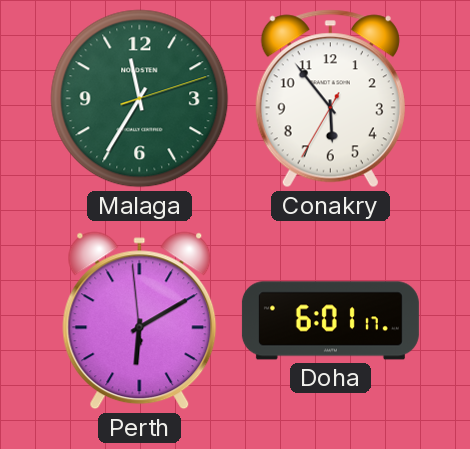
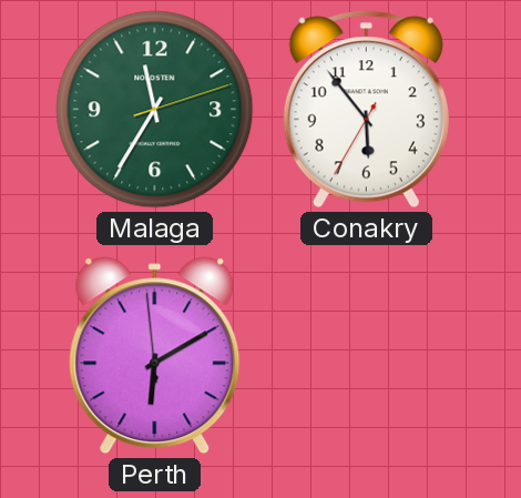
Doha: 6:01 -> none
